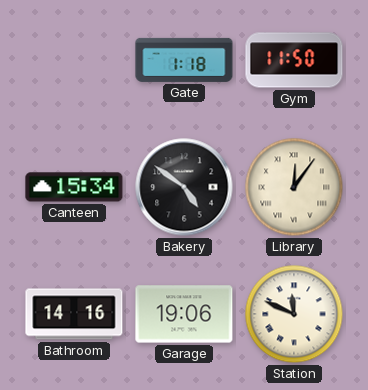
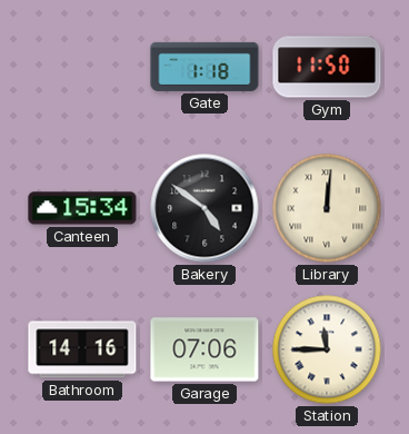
Library: 12:06 -> 12:01
Garage: 19:06 -> 07:06
Station: 11:49 -> 11:45
